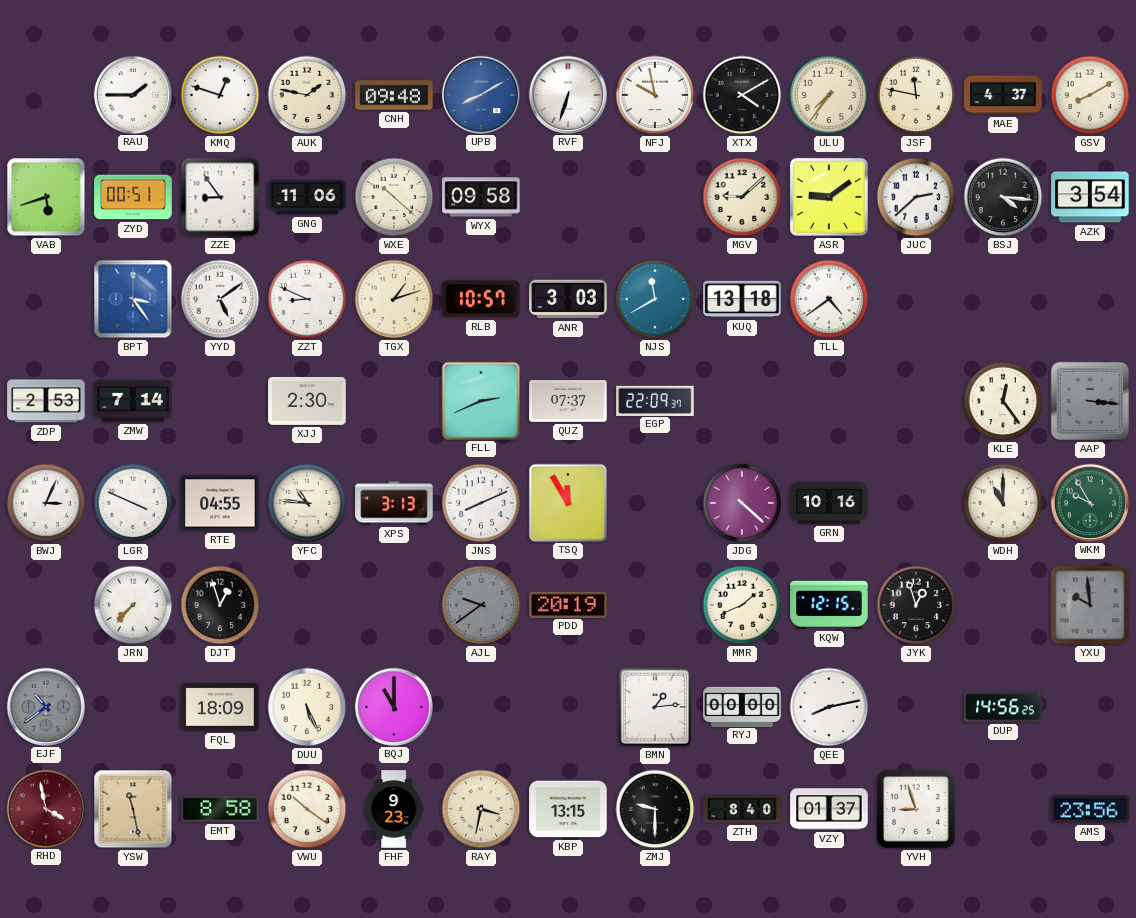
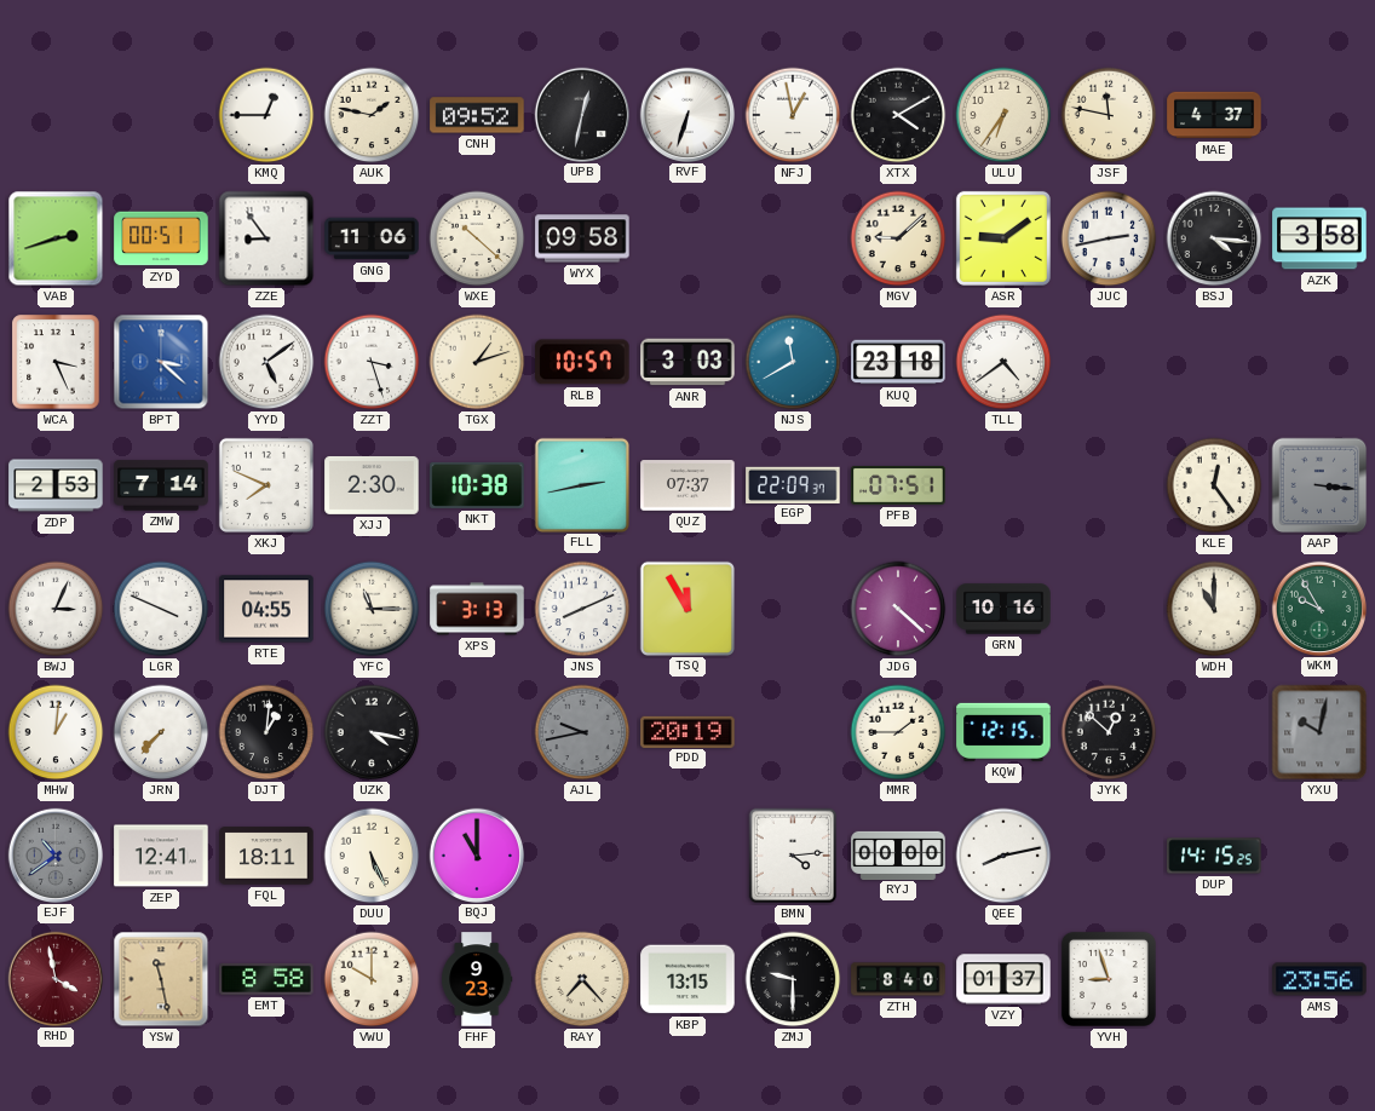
RAU: 1:45 -> none
KMQ: 12:48 -> 12:45
CNH: 09:48 -> 09:52
UPB: 8:10 -> 12:32
UPB dial: blue -> black
NFJ: 9:58 -> 12:58
ULU: 7:36 -> 6:36
GSV: 8:10 -> none
VAB: 5:42 -> 2:42
JUC: 2:38 -> 2:43
AZK: 3:54 -> 3:58
WCA: none -> 3:26
BPT: 3:24 -> 3:22
ZZT: 8:49 -> 3:27
KUQ: 13:18 -> 23:18
XKJ: none -> 7:49
NKT: none -> 10:38
FLL: 2:41 -> 2:43
PFB: none -> 07:51
YFC: 10:46 -> 11:15
MHW: none -> 1:01
DJT: 12:57 -> 1:01
UZK: none -> 4:17
AJL: 9:39 -> 9:43
MMR: 1:41 -> 1:45
JYK: 12:57 -> 12:52
YXU: 9:59 -> 10:02
ZEP: none -> 12:41
FQL: 18:09 -> 18:11
BMN: 1:14 -> 4:14
DUP: 14:56 -> 14:15
VWU: 10:21 -> 10:00
RAY: 3:32 -> 7:23
